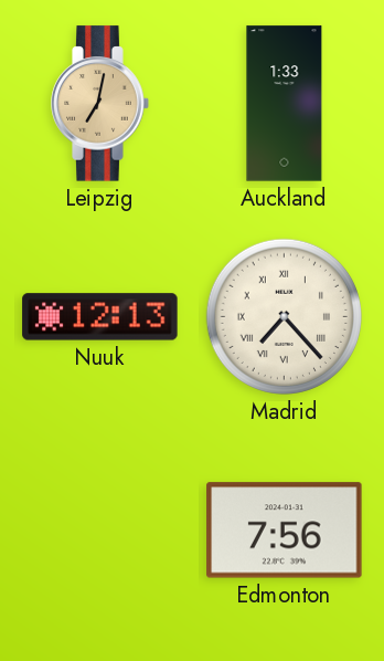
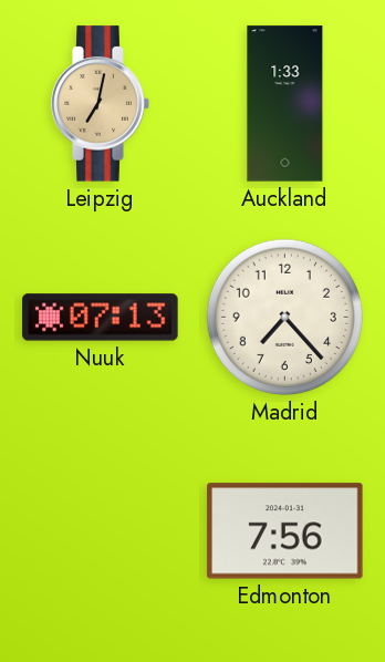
Nuuk: 12:13 -> 07:13
Madrid numerals: Roman -> Arabic
